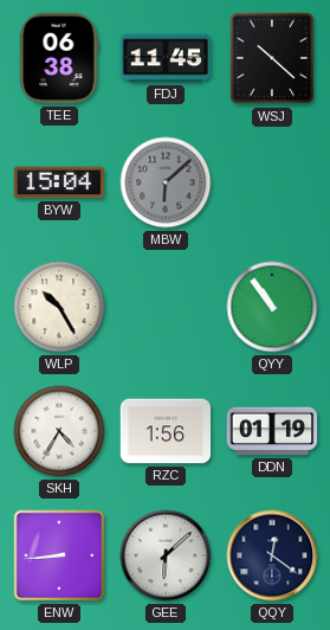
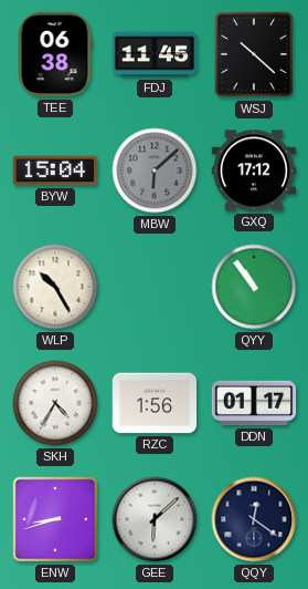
GXQ: none -> 17:12
DDN: 01:19 -> 01:17
ENW: 8:44 -> 8:42
